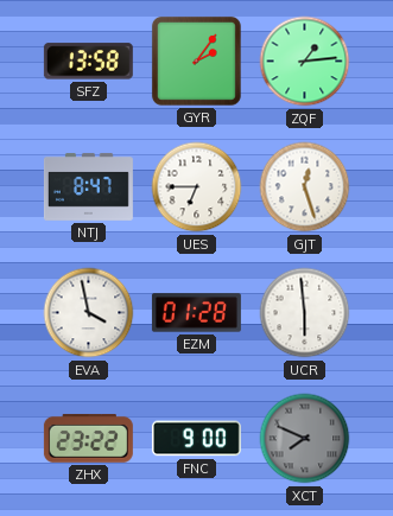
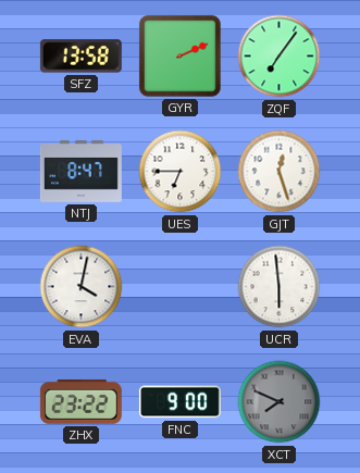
GYR: 2:06 -> 2:11
ZQF: 1:14 -> 7:06
EVA: 3:58 -> 4:02
EZM: 01:28 -> none
